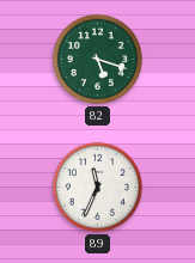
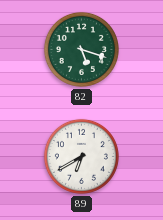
89: 11:34 -> 6:40
